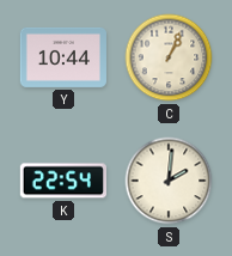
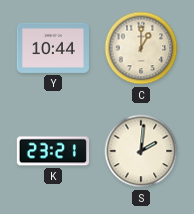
C: 1:04 -> 1:00
K: 22:54 -> 23:21
